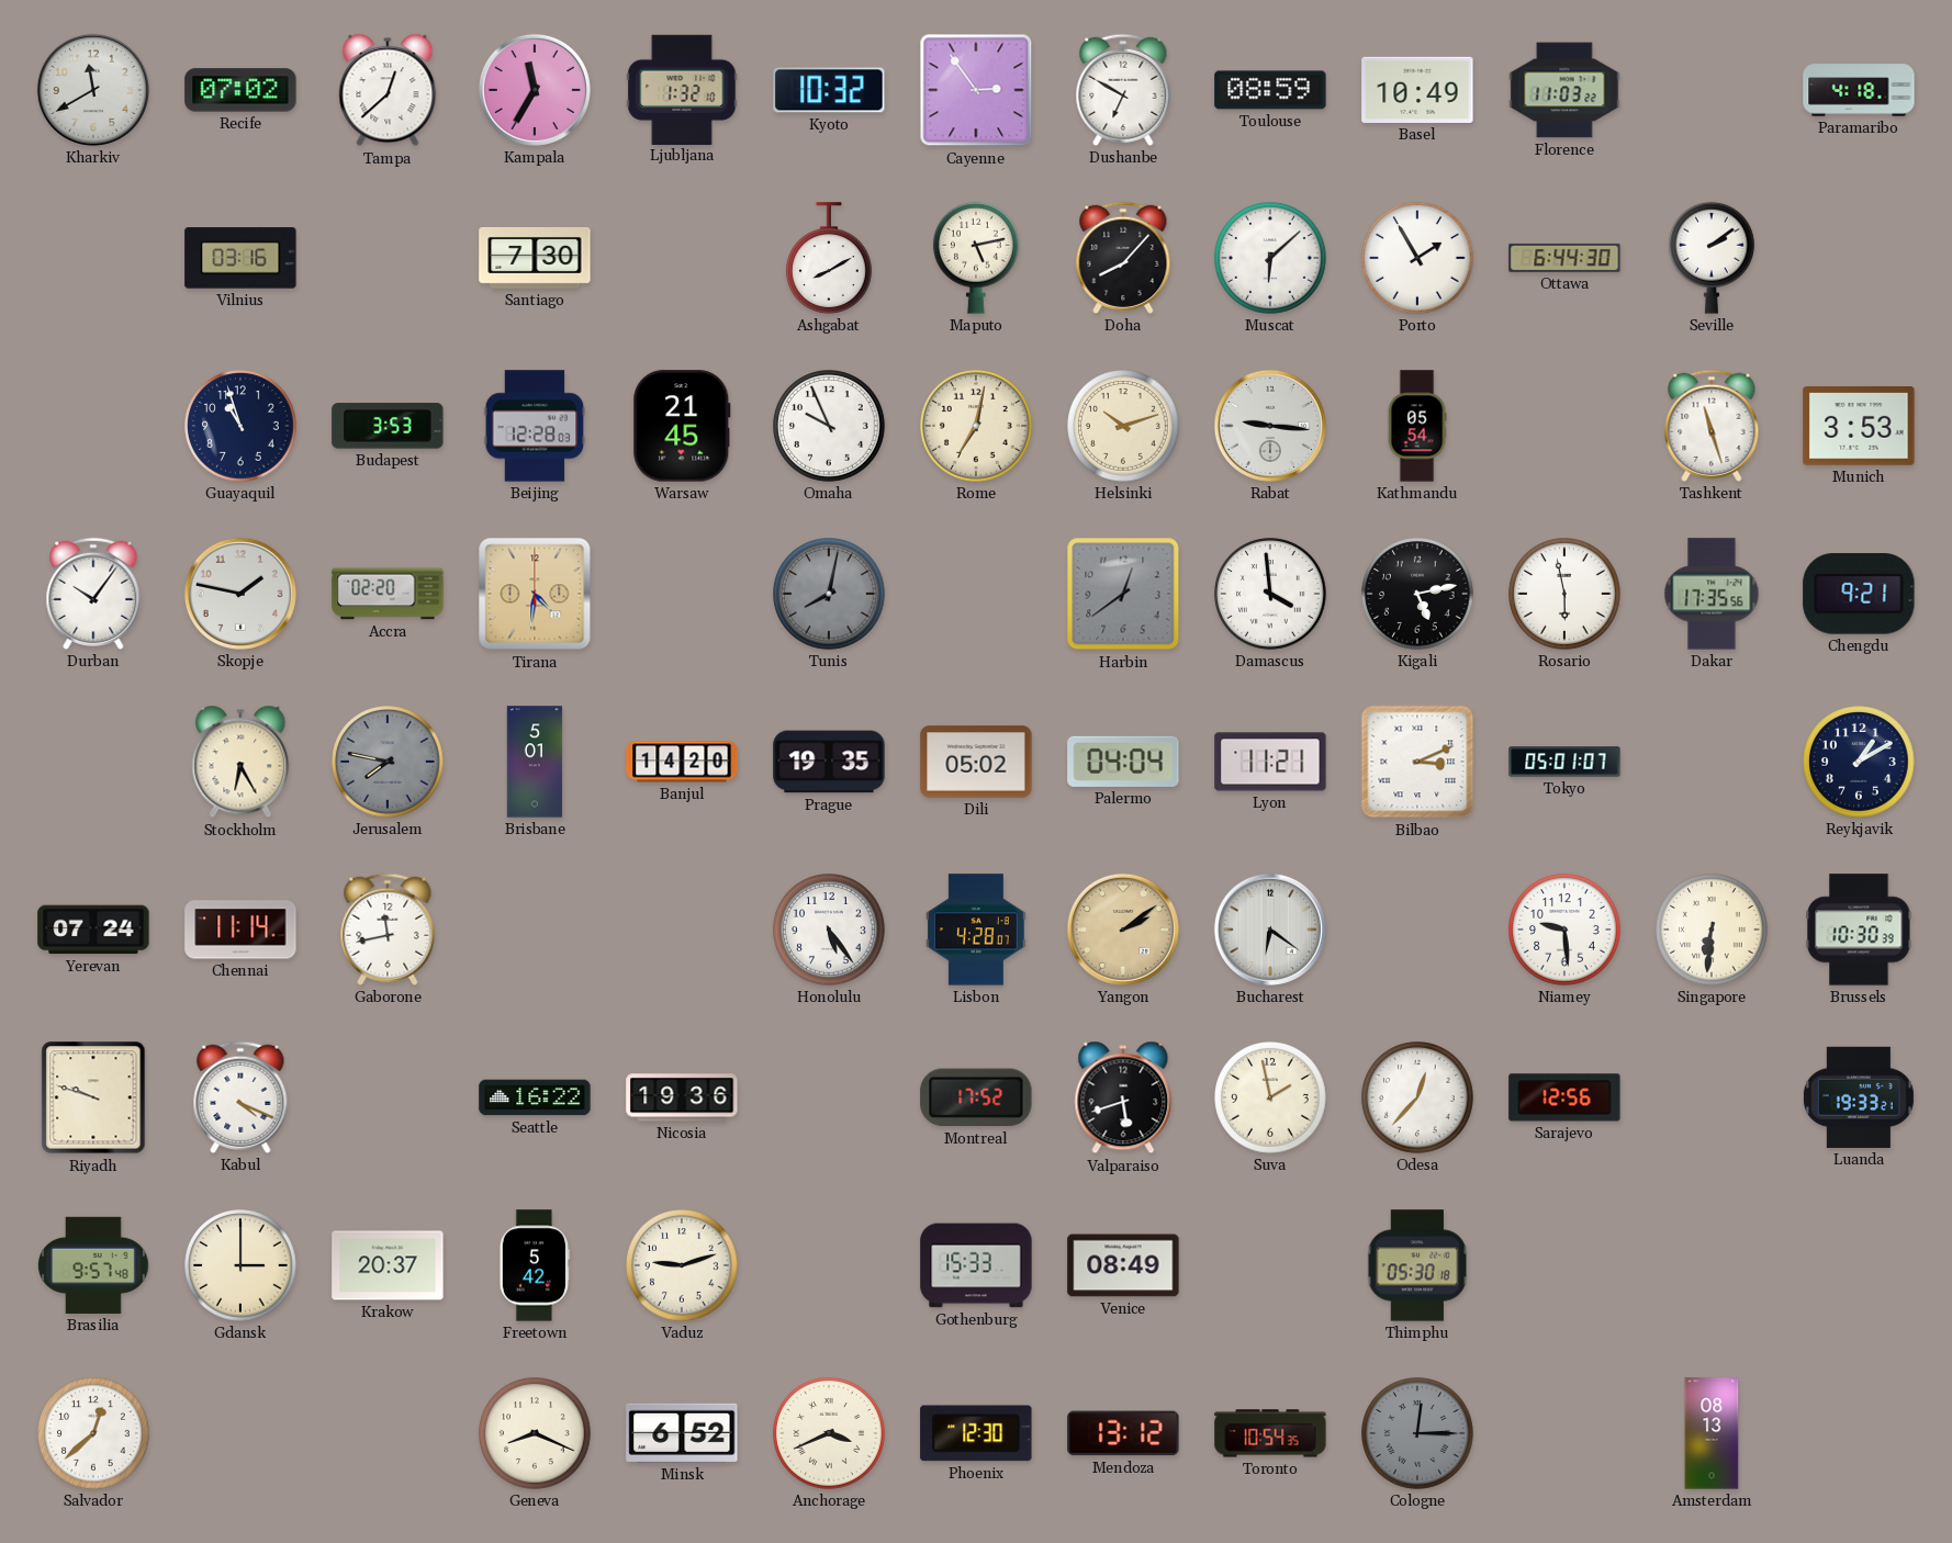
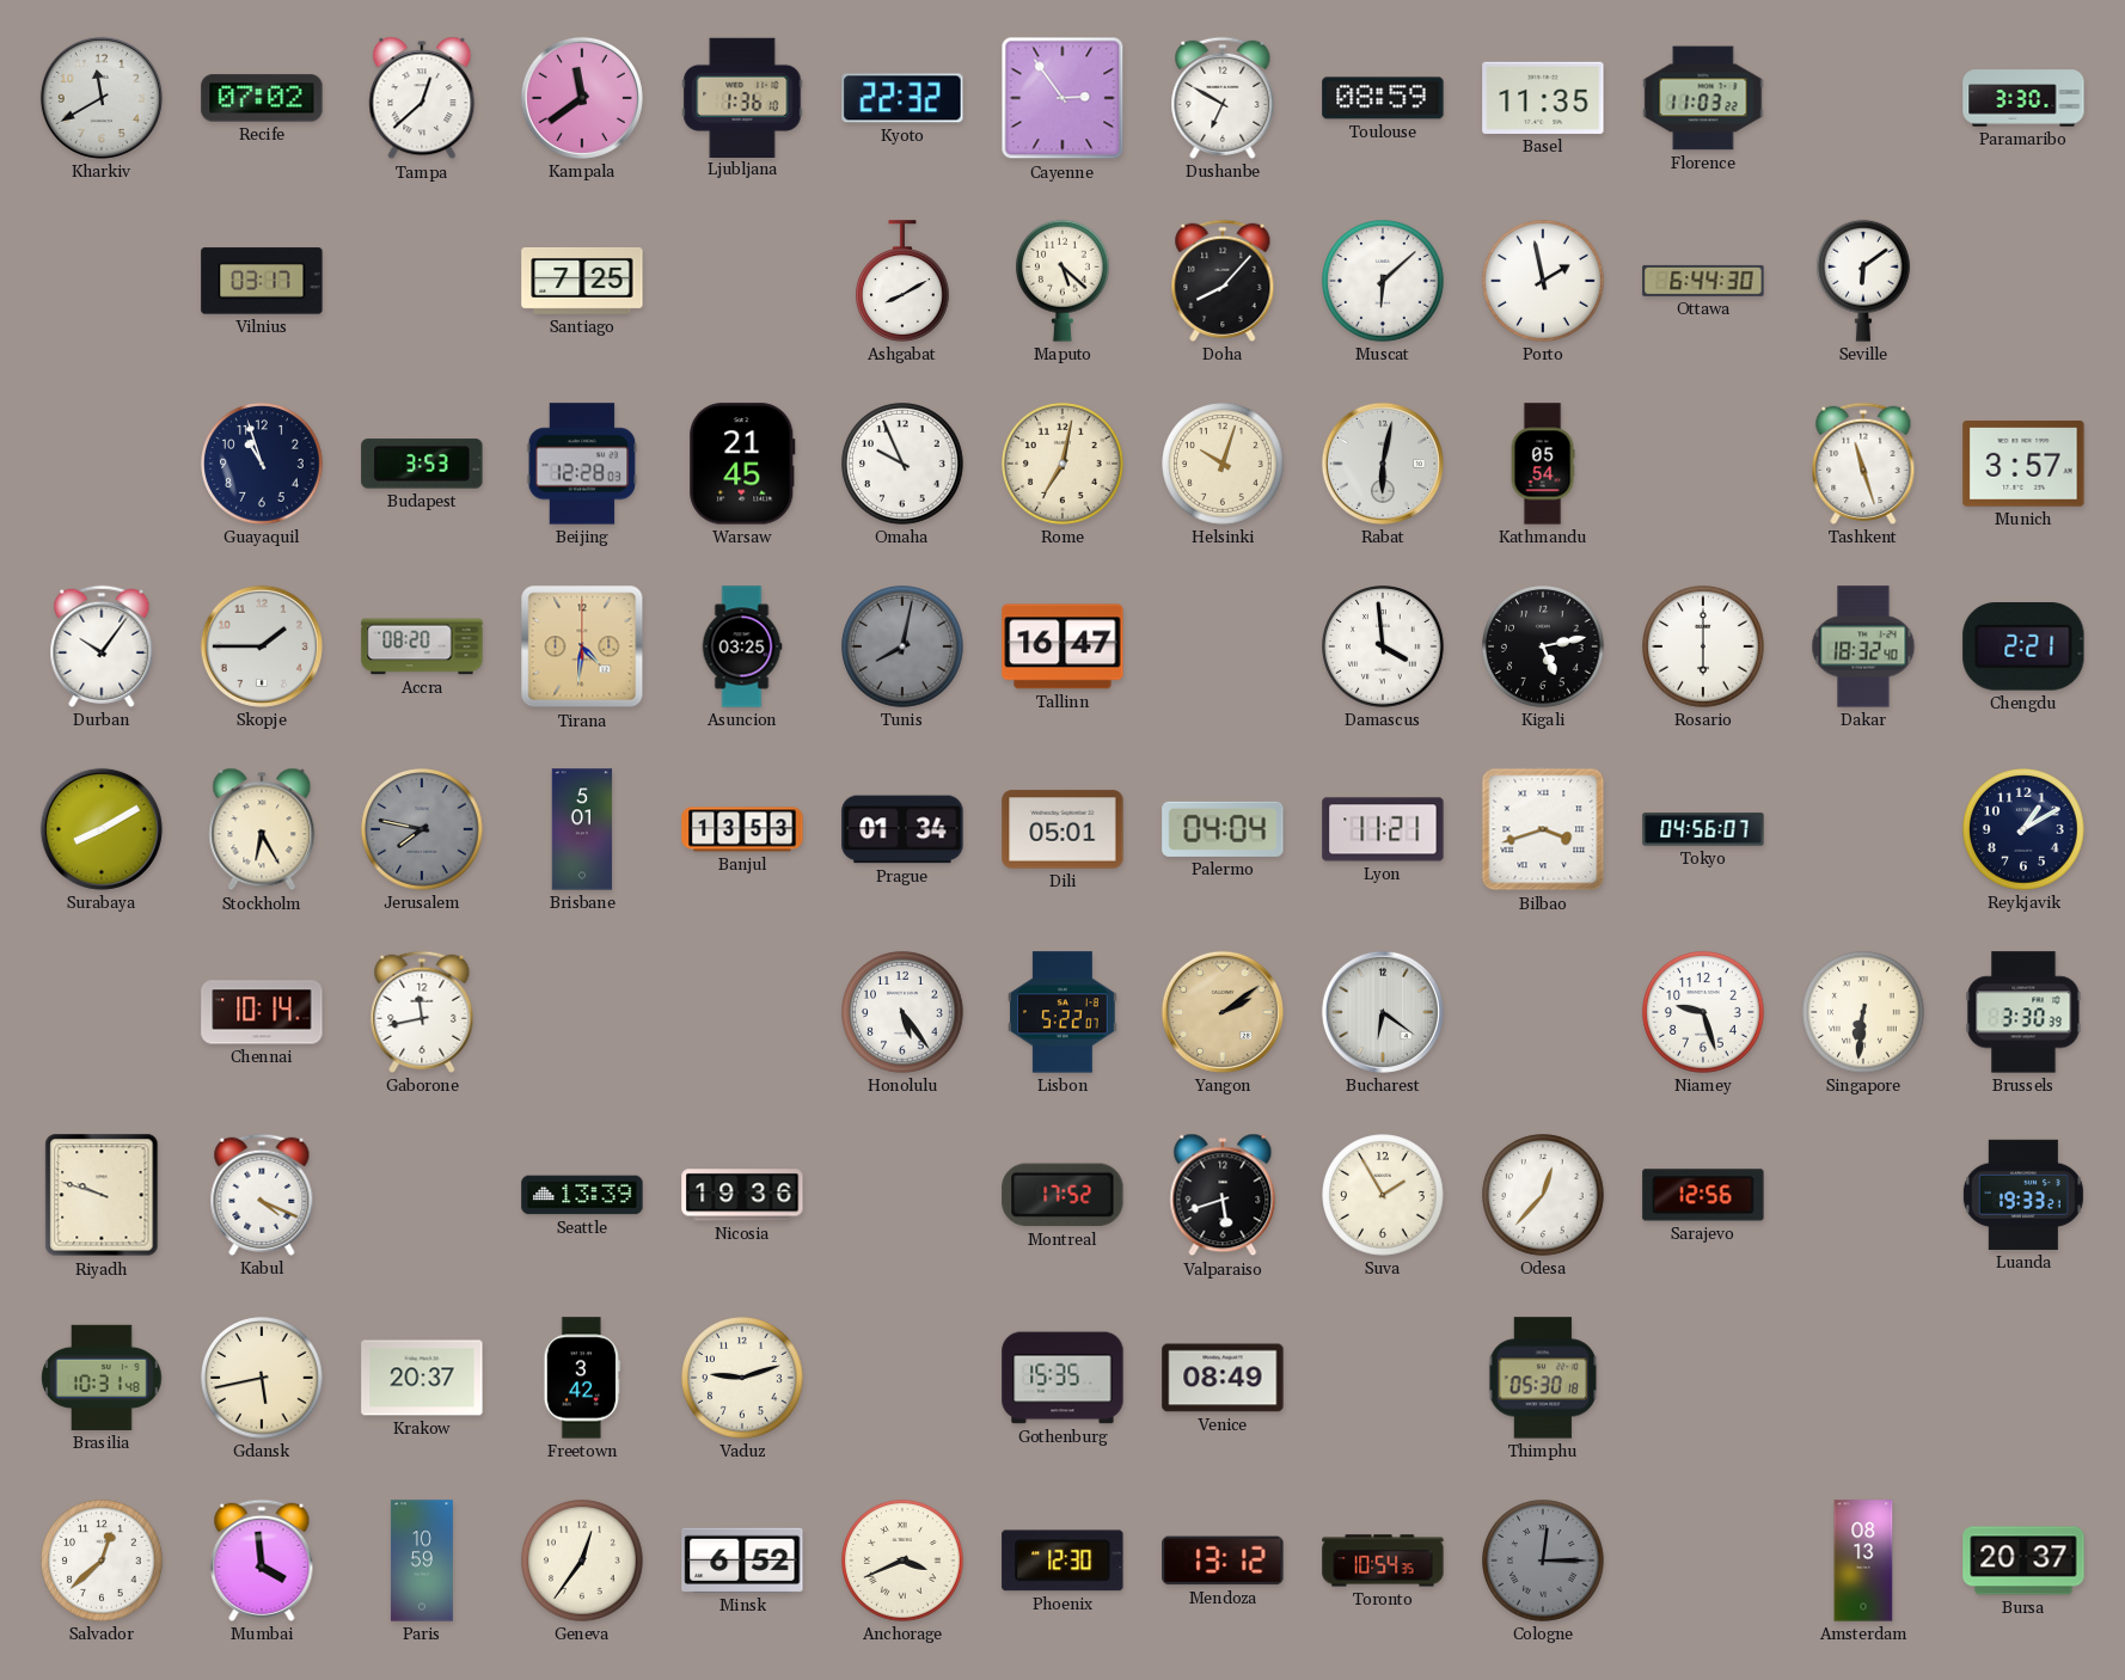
Kampala: 11:35 -> 11:39
Ljubljana: 1:32 -> 1:36
Kyoto: 10:32 -> 22:32
Basel: 10:49 -> 11:35
Paramaribo: 4:18 -> 3:30
Vilnius: 03:16 -> 03:17
Santiago: 7:30 -> 7:25
Maputo: 5:13 -> 5:22
Porto: 1:55 -> 1:58
Seville: 2:09 -> 6:09
Helsinki: 10:12 -> 10:03
Rabat: 9:16 -> 6:02
Munich: 3:53 -> 3:57
Skopje: 1:47 -> 1:45
Accra: 02:20 -> 08:20
Asuncion: none -> 03:25
Tallinn: none -> 16:47
Harbin: 12:39 -> none
Rosario: 5:58 -> 6:00
Dakar: 17:35 -> 18:32
Chengdu: 9:21 -> 2:21
Surabaya: none -> 8:10
Banjul: 14:20 -> 13:53
Prague: 19:35 -> 01:34
Dili: 05:02 -> 05:01
Bilbao: 3:11 -> 3:42
Tokyo: 05:01 -> 04:56
Yerevan: 07:24 -> none
Chennai: 11:14 -> 10:14
Lisbon: 4:28 -> 5:22
Niamey: 9:29 -> 9:27
Brussels: 10:30 -> 3:30
Seattle: 16:22 -> 13:39
Suva: 1:58 -> 1:55
Brasilia: 9:57 -> 10:31
Gdansk: 3:00 -> 5:43
Freetown: 5:42 -> 3:42
Gothenburg: 15:33 -> 15:35
Mumbai: none -> 3:59
Paris: none -> 10:59
Geneva: 8:19 -> 12:36
Bursa: none -> 20:37
